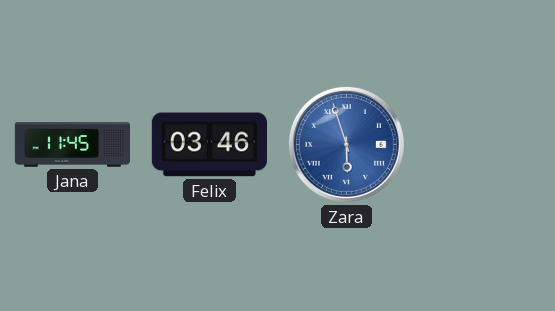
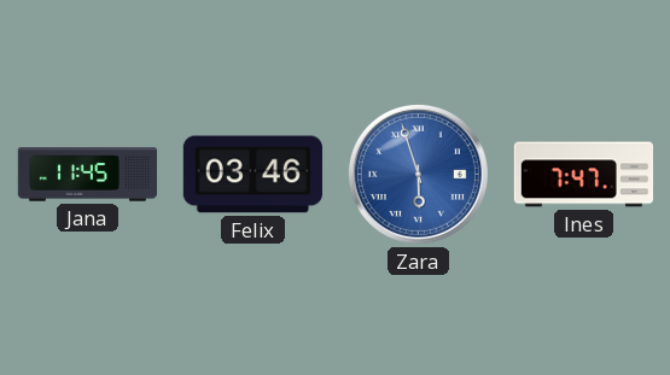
Ines: none -> 7:47
